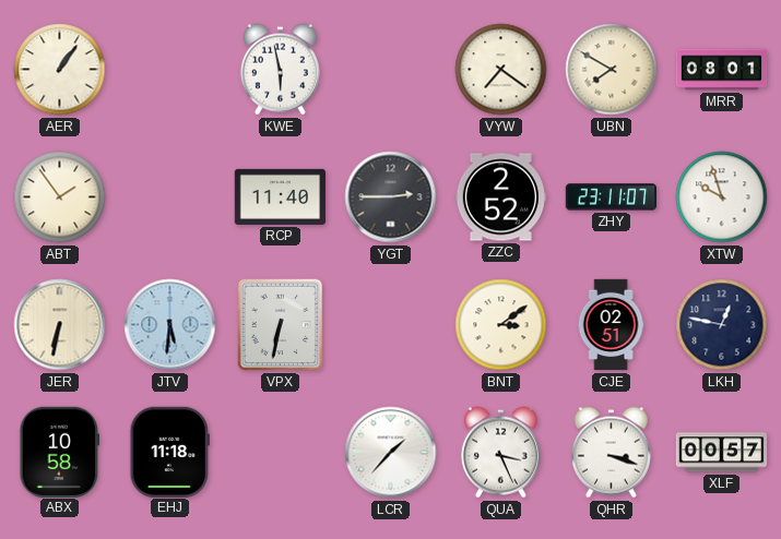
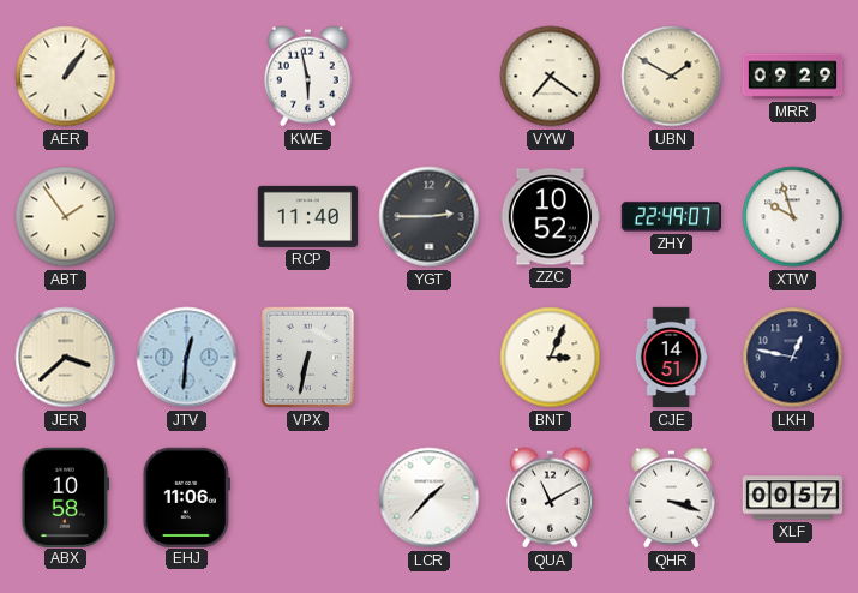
UBN: 7:50 -> 1:50
MRR: 08:01 -> 09:29
ZZC: 2:52 -> 10:52
ZHY: 23:11 -> 22:49
JER: 6:32 -> 3:38
JTV: 5:31 -> 12:31
BNT: 3:09 -> 3:04
CJE: 02:51 -> 14:51
EHJ: 11:18 -> 11:06
QUA: 3:26 -> 11:10
